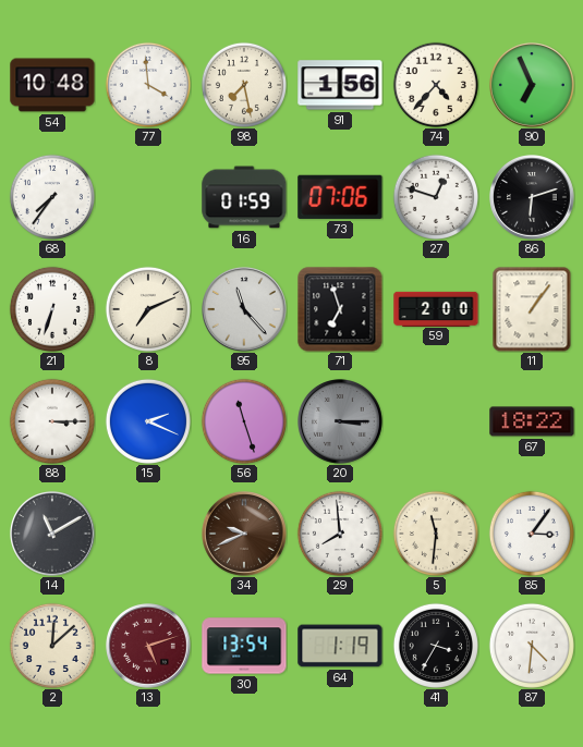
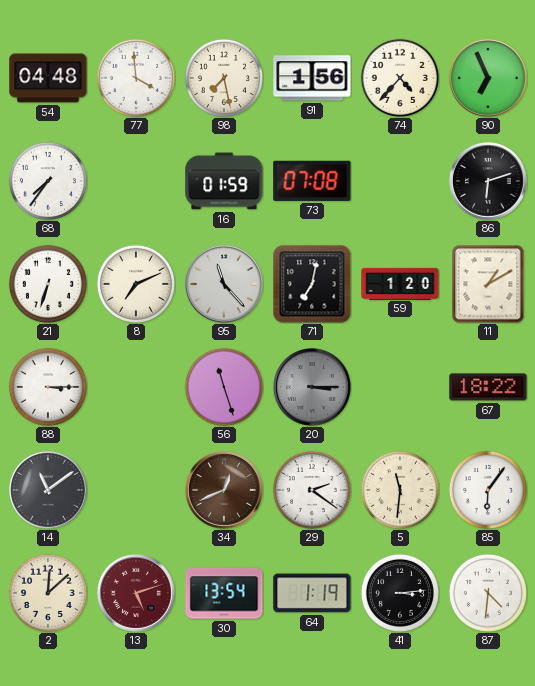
54: 10:48 -> 04:48
73: 07:06 -> 07:08
27: 12:48 -> none
71: 6:57 -> 7:02
59: 2:00 -> 1:20
11: 1:06 -> 1:10
15: 2:19 -> none
14: 11:10 -> 11:09
34: 9:41 -> 12:41
29: 7:59 -> 2:21
85: 3:06 -> 6:06
41: 3:35 -> 3:14
